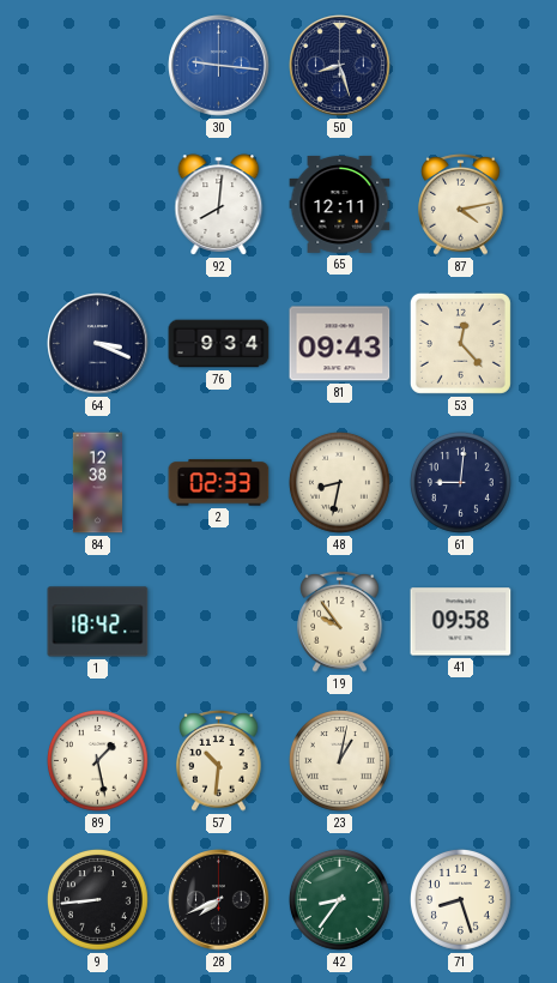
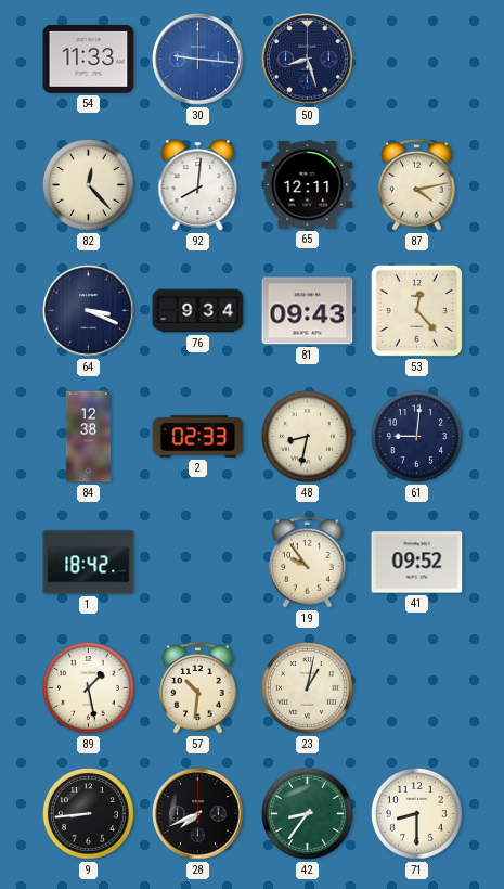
54: none -> 11:33
82: none -> 12:23
41: 09:58 -> 09:52
71: 8:27 -> 8:30
